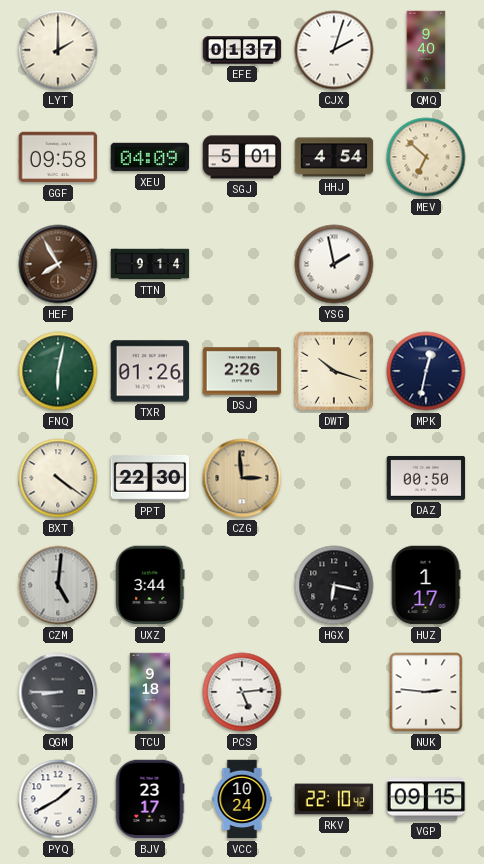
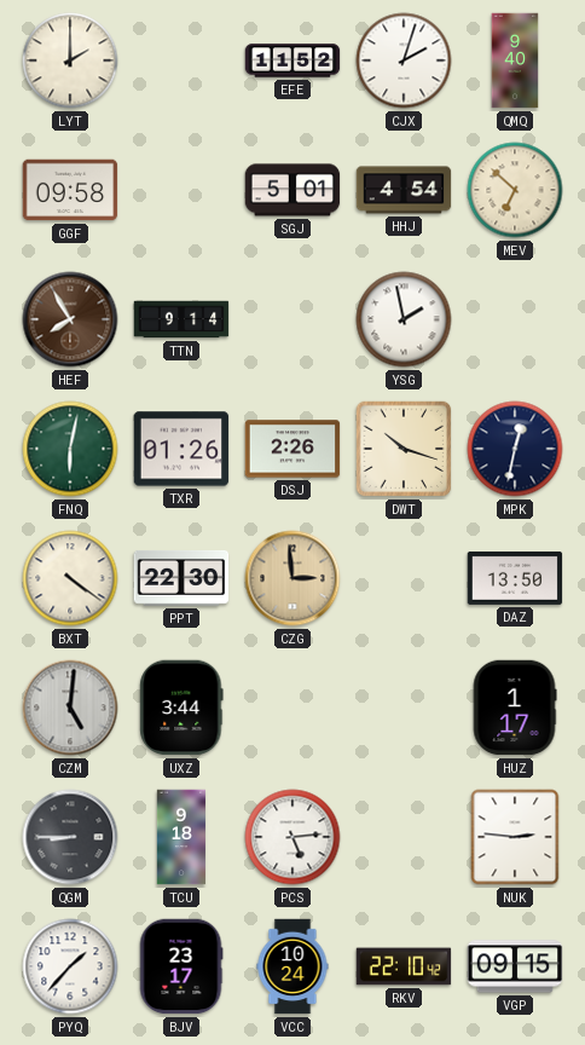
EFE: 01:37 -> 11:52
XEU: 04:09 -> none
DAZ: 00:50 -> 13:50
HGX: 6:17 -> none
PYQ: 1:40 -> 1:37
